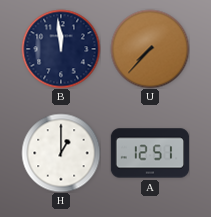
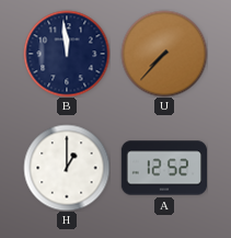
A: 12:51 -> 12:52
